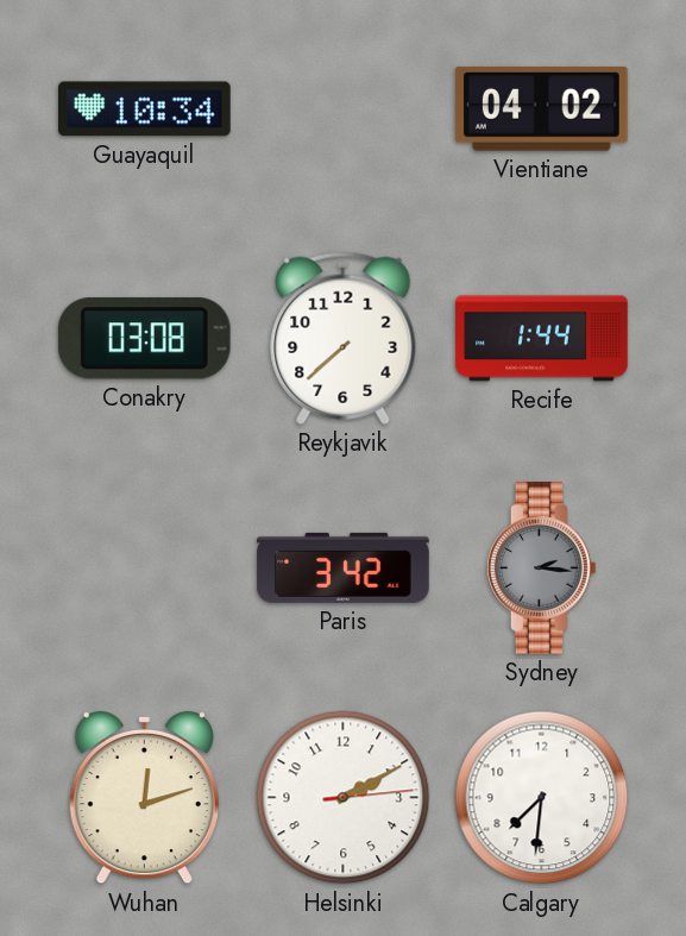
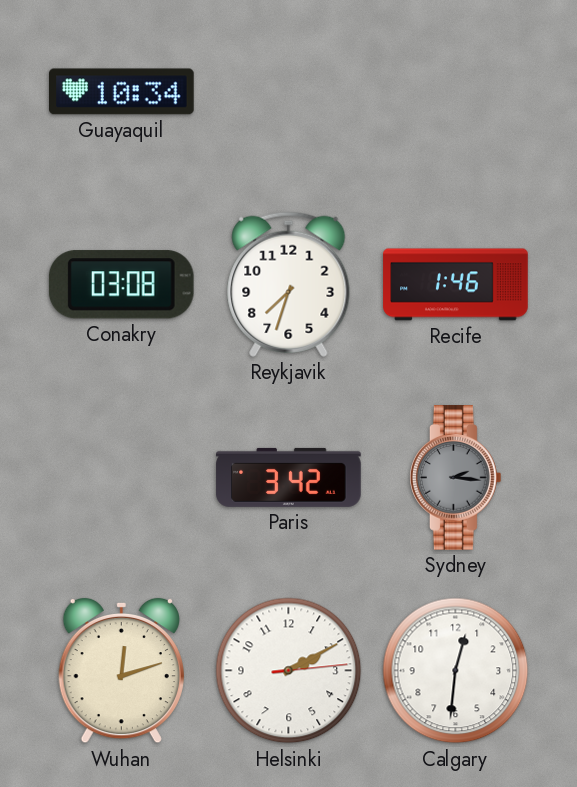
Vientiane: 04:02 -> none
Reykjavik: 7:38 -> 7:33
Recife: 1:44 -> 1:46
Calgary: 7:31 -> 12:31
